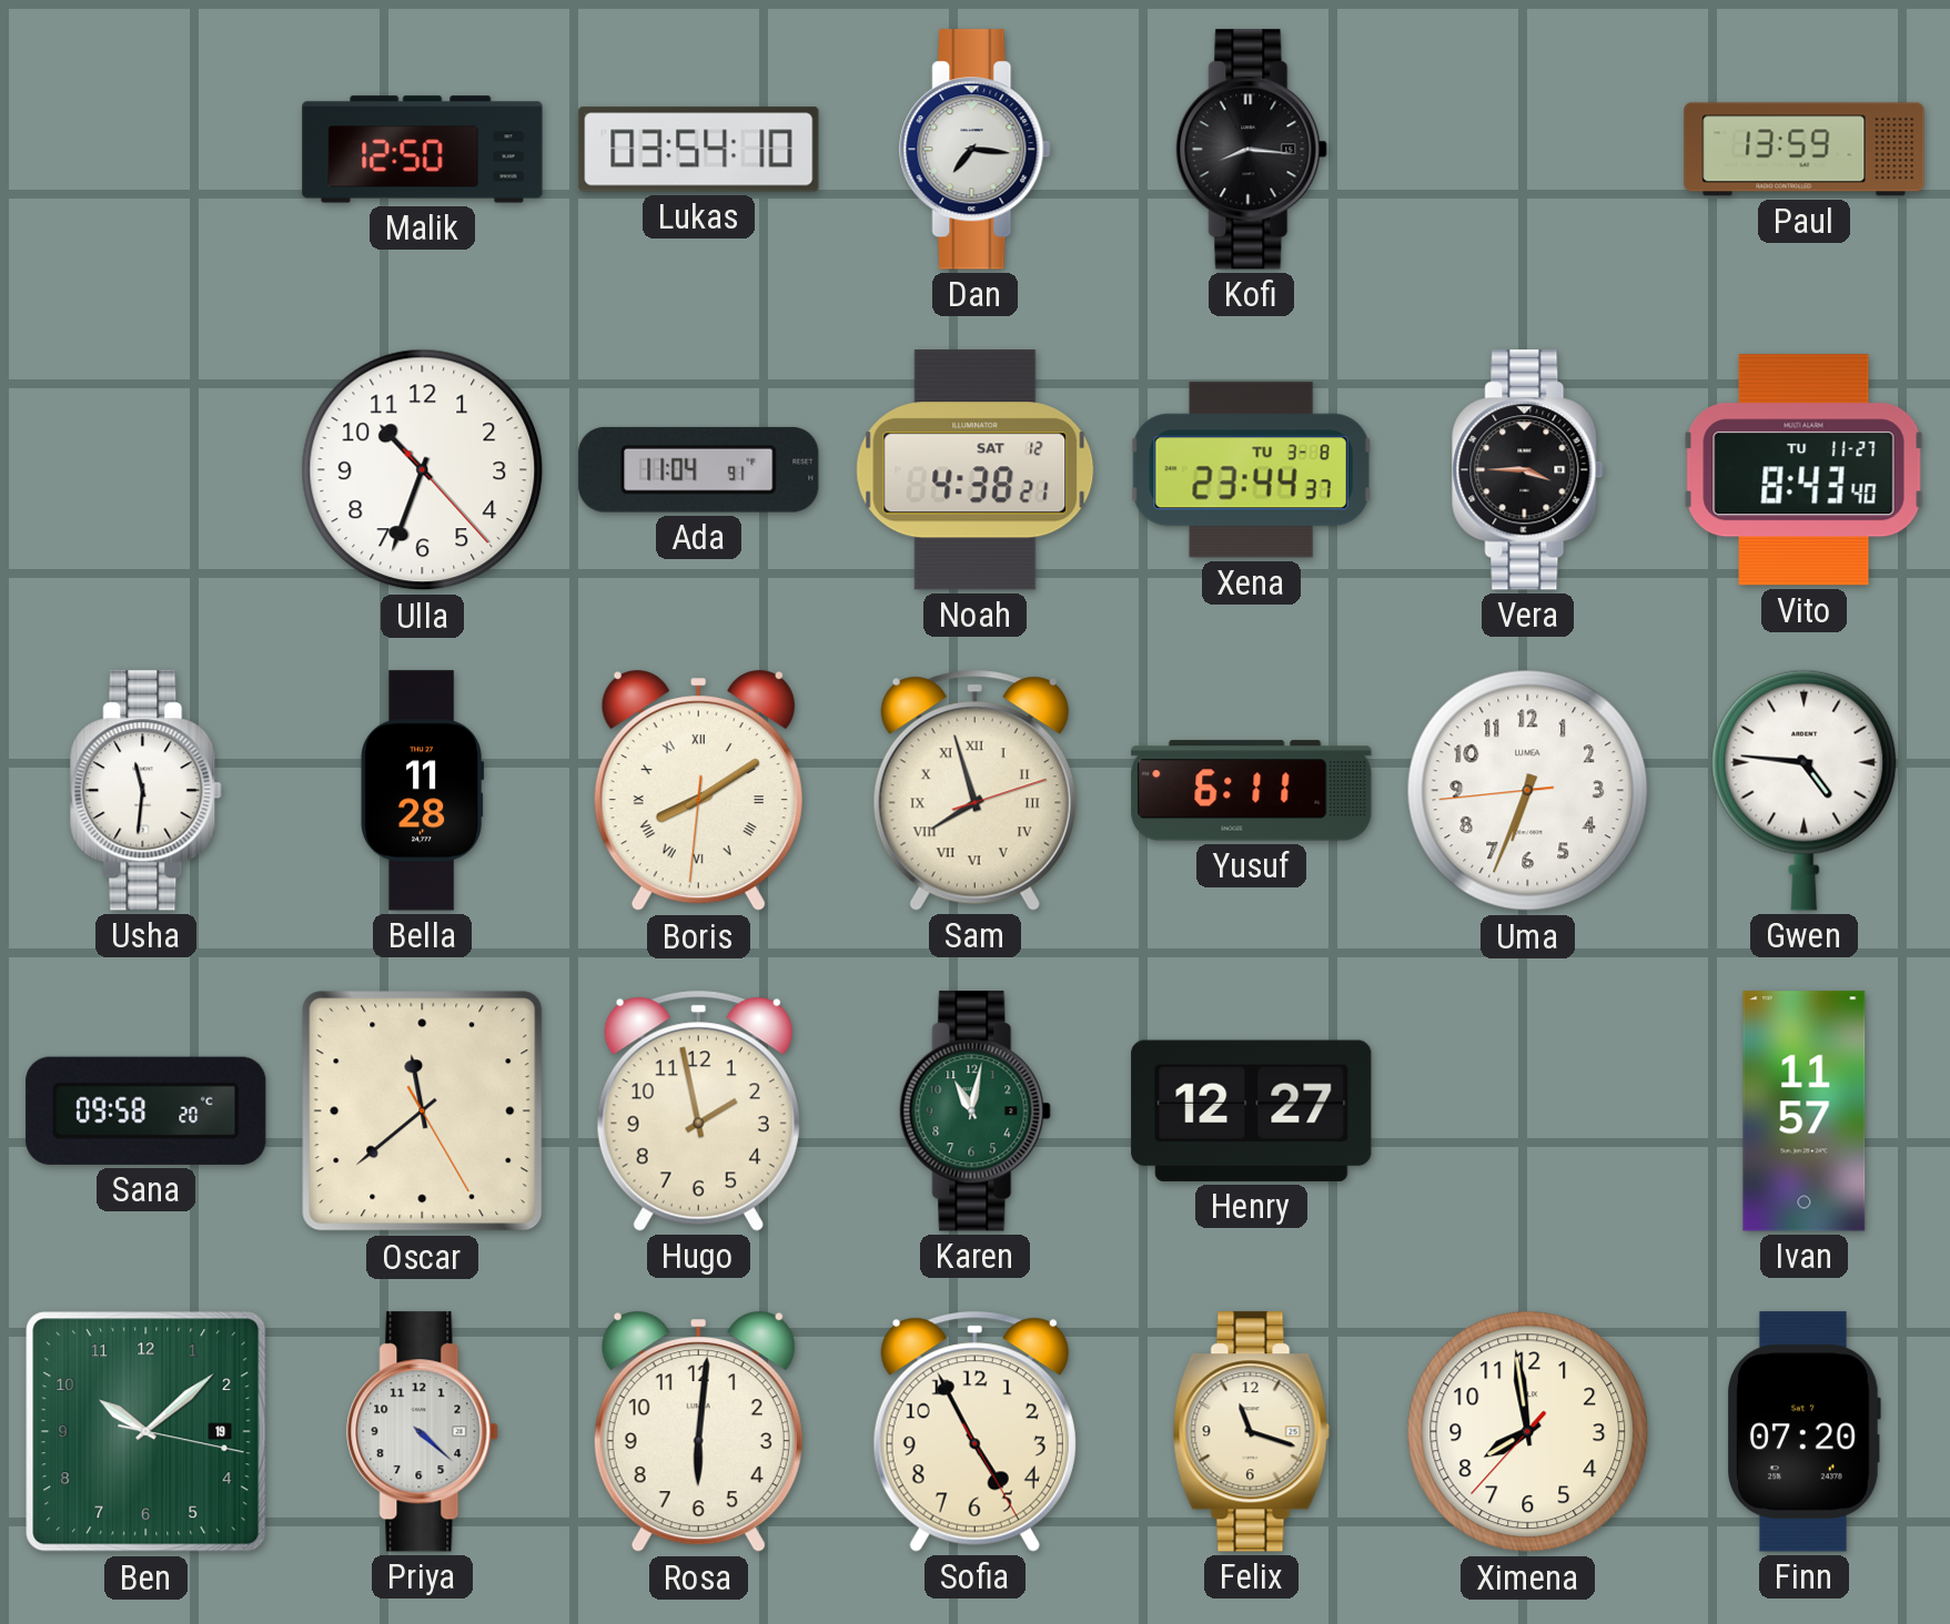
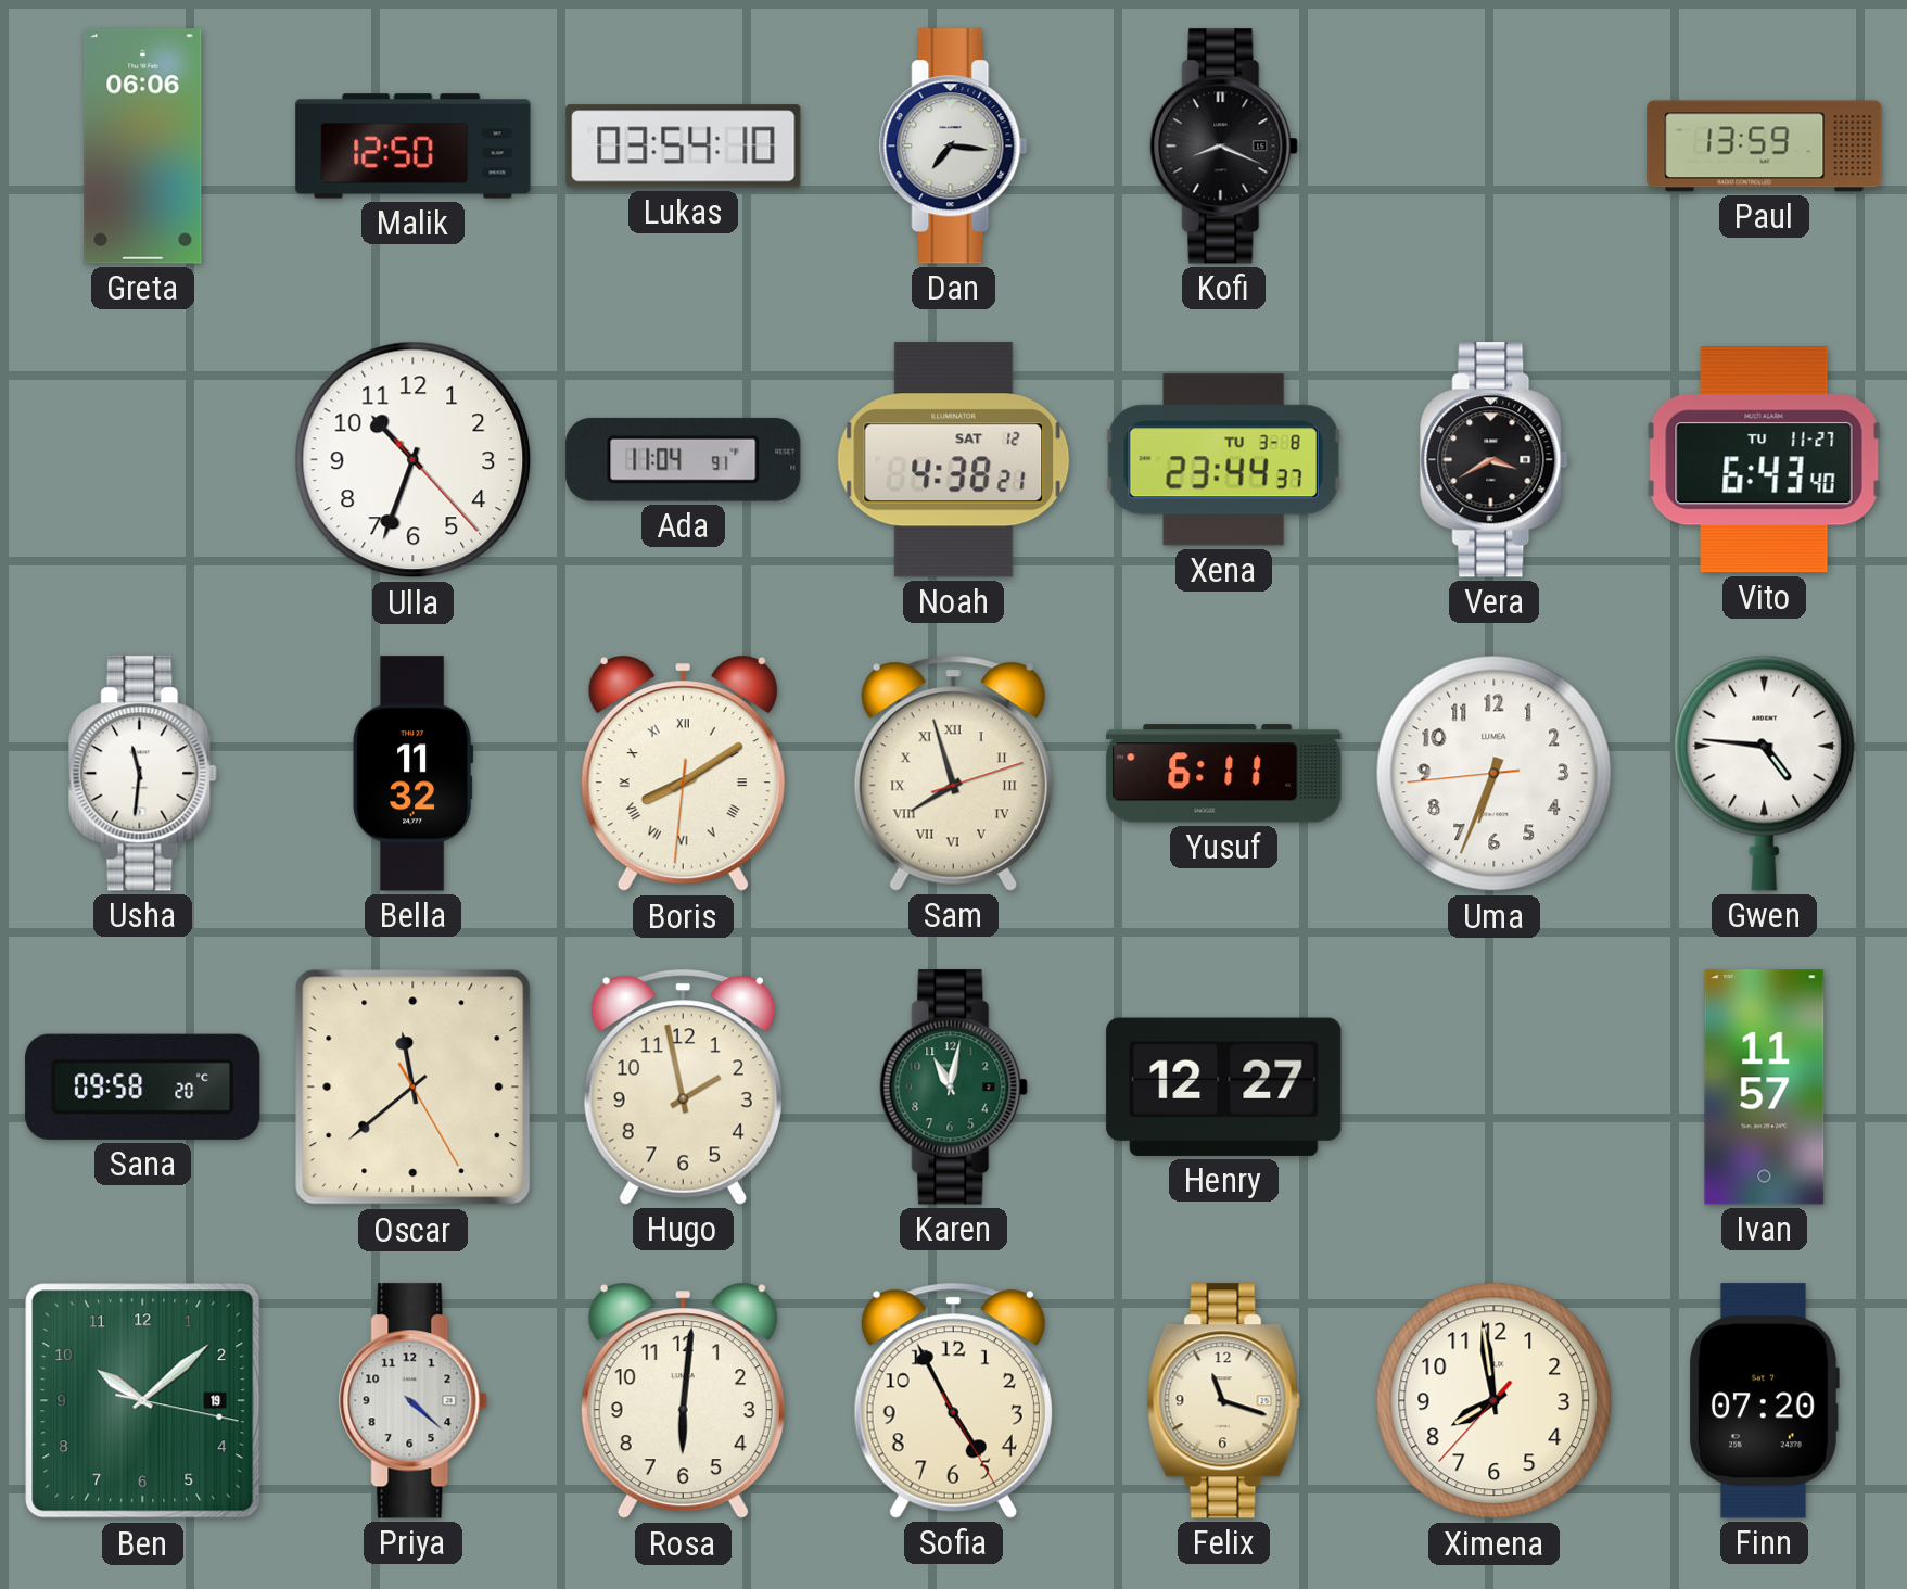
Greta: none -> 06:06
Kofi: 8:16 -> 8:19
Vera: 3:45 -> 3:40
Vito: 8:43 -> 6:43
Bella: 11:28 -> 11:32
